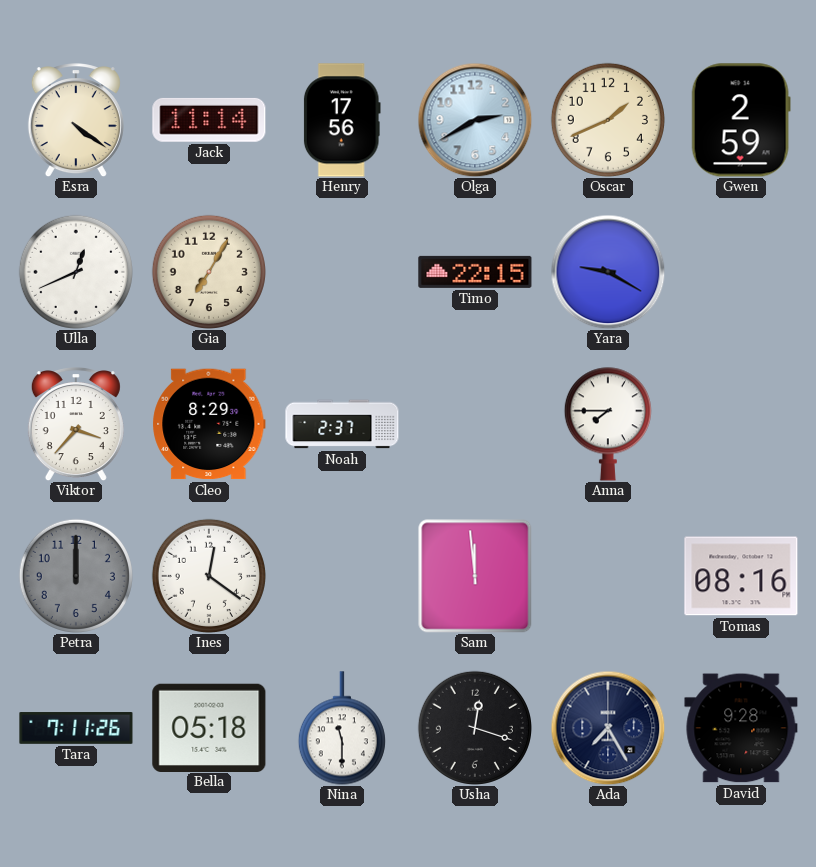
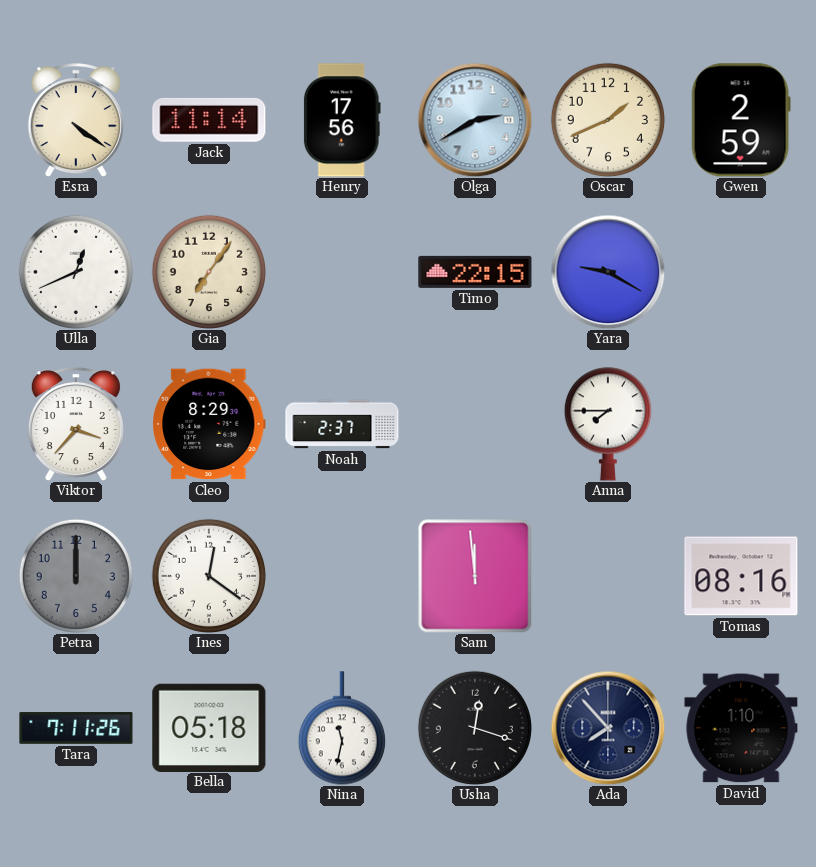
Gia: 7:05 -> 7:06
Nina: 11:30 -> 11:32
Ada: 7:25 -> 7:53
David: 9:28 -> 1:10
